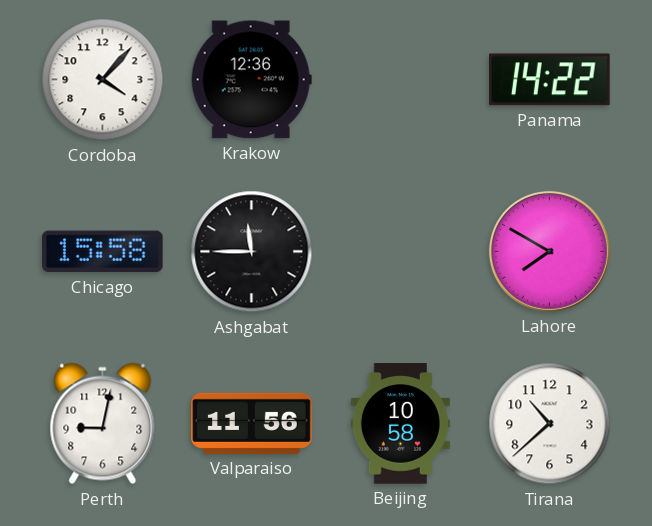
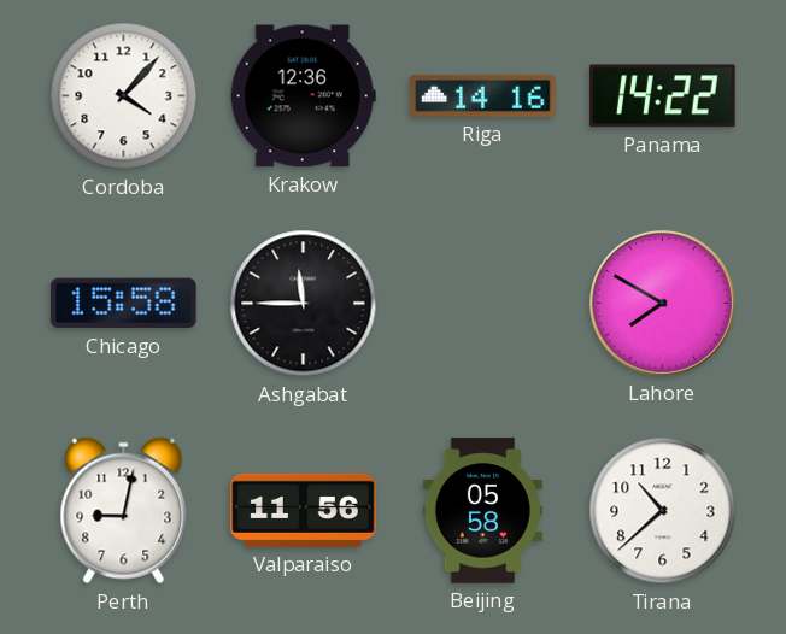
Riga: none -> 14:16
Beijing: 10:58 -> 05:58
